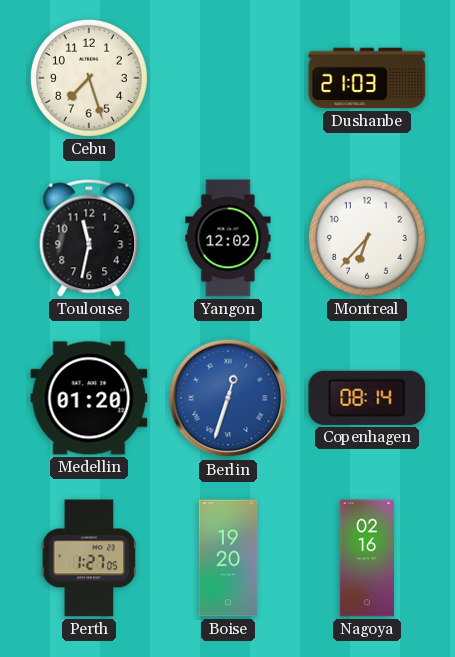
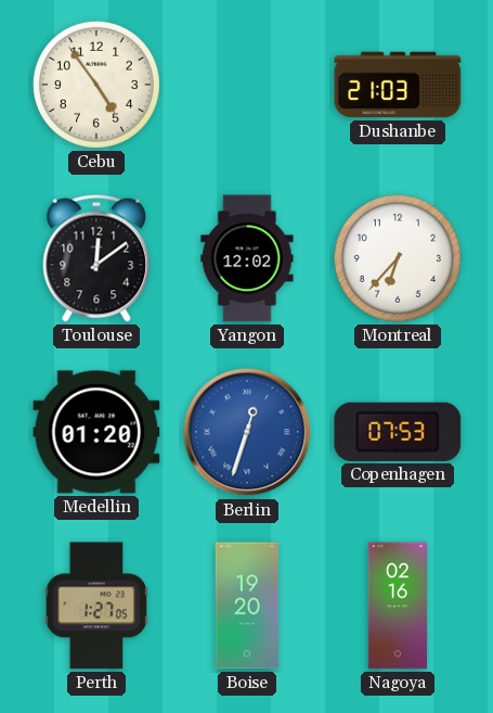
Cebu: 7:27 -> 4:54
Toulouse: 11:32 -> 12:09
Copenhagen: 08:14 -> 07:53
